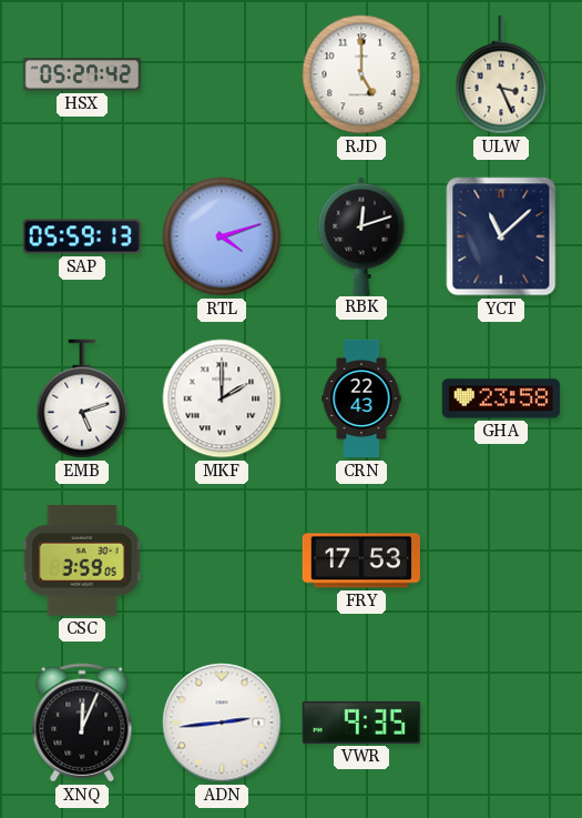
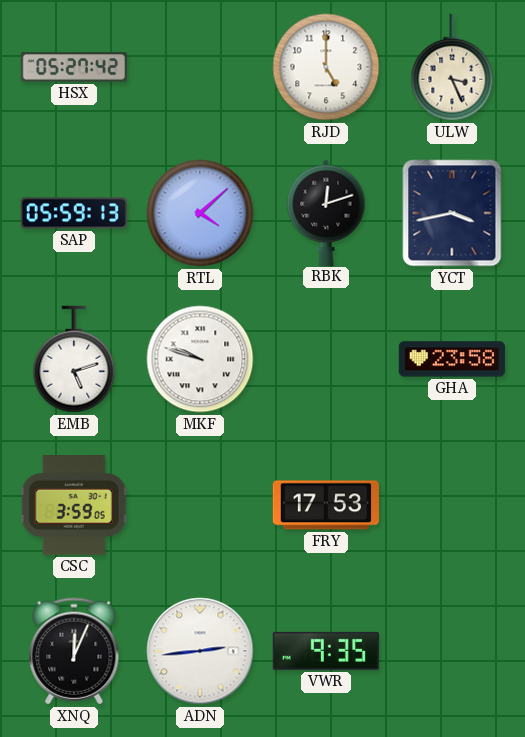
RTL: 4:12 -> 4:08
YCT: 11:08 -> 3:43
MKF: 2:00 -> 9:48
CRN: 22:43 -> none
